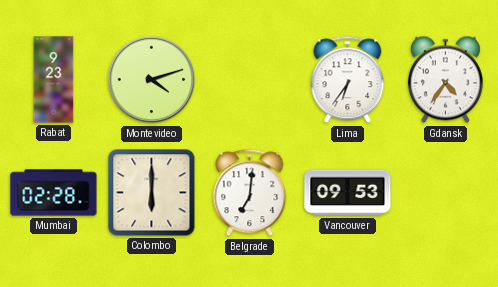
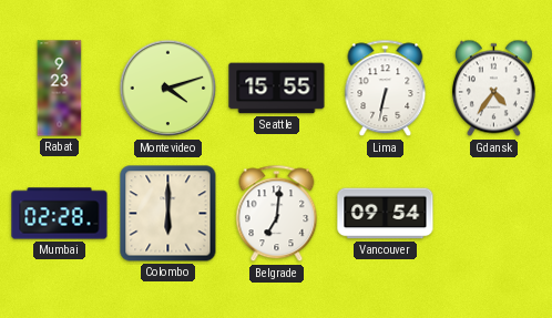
Seattle: none -> 15:55
Lima: 6:36 -> 6:32
Vancouver: 09:53 -> 09:54
